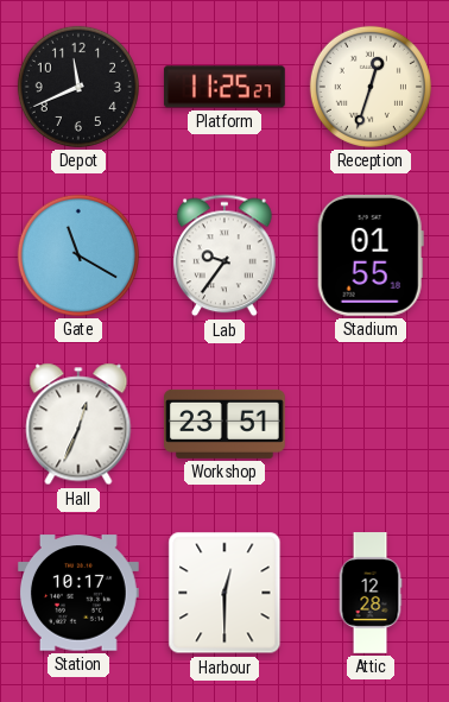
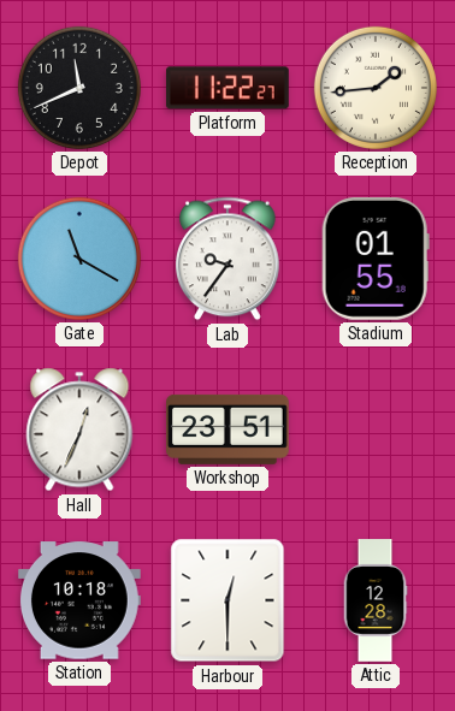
Platform: 11:25 -> 11:22
Reception: 12:33 -> 1:44
Station: 10:17 -> 10:18
